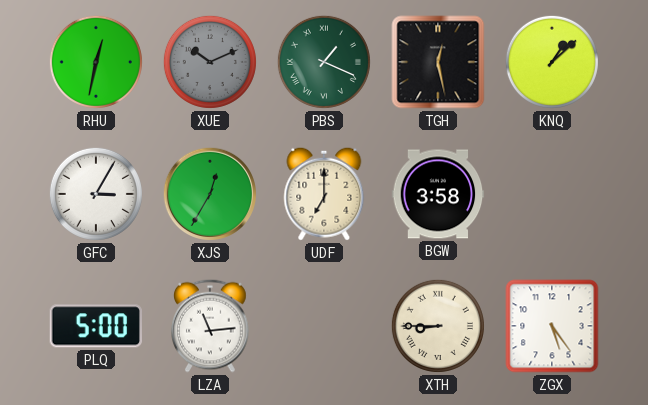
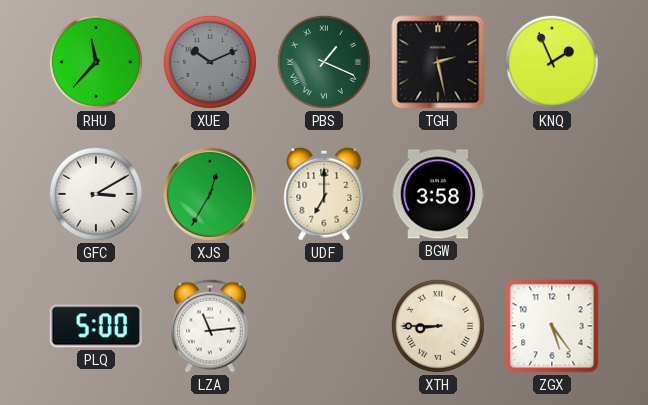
RHU: 12:32 -> 11:37
TGH: 12:28 -> 2:28
KNQ: 1:08 -> 1:56
GFC: 3:05 -> 3:10
